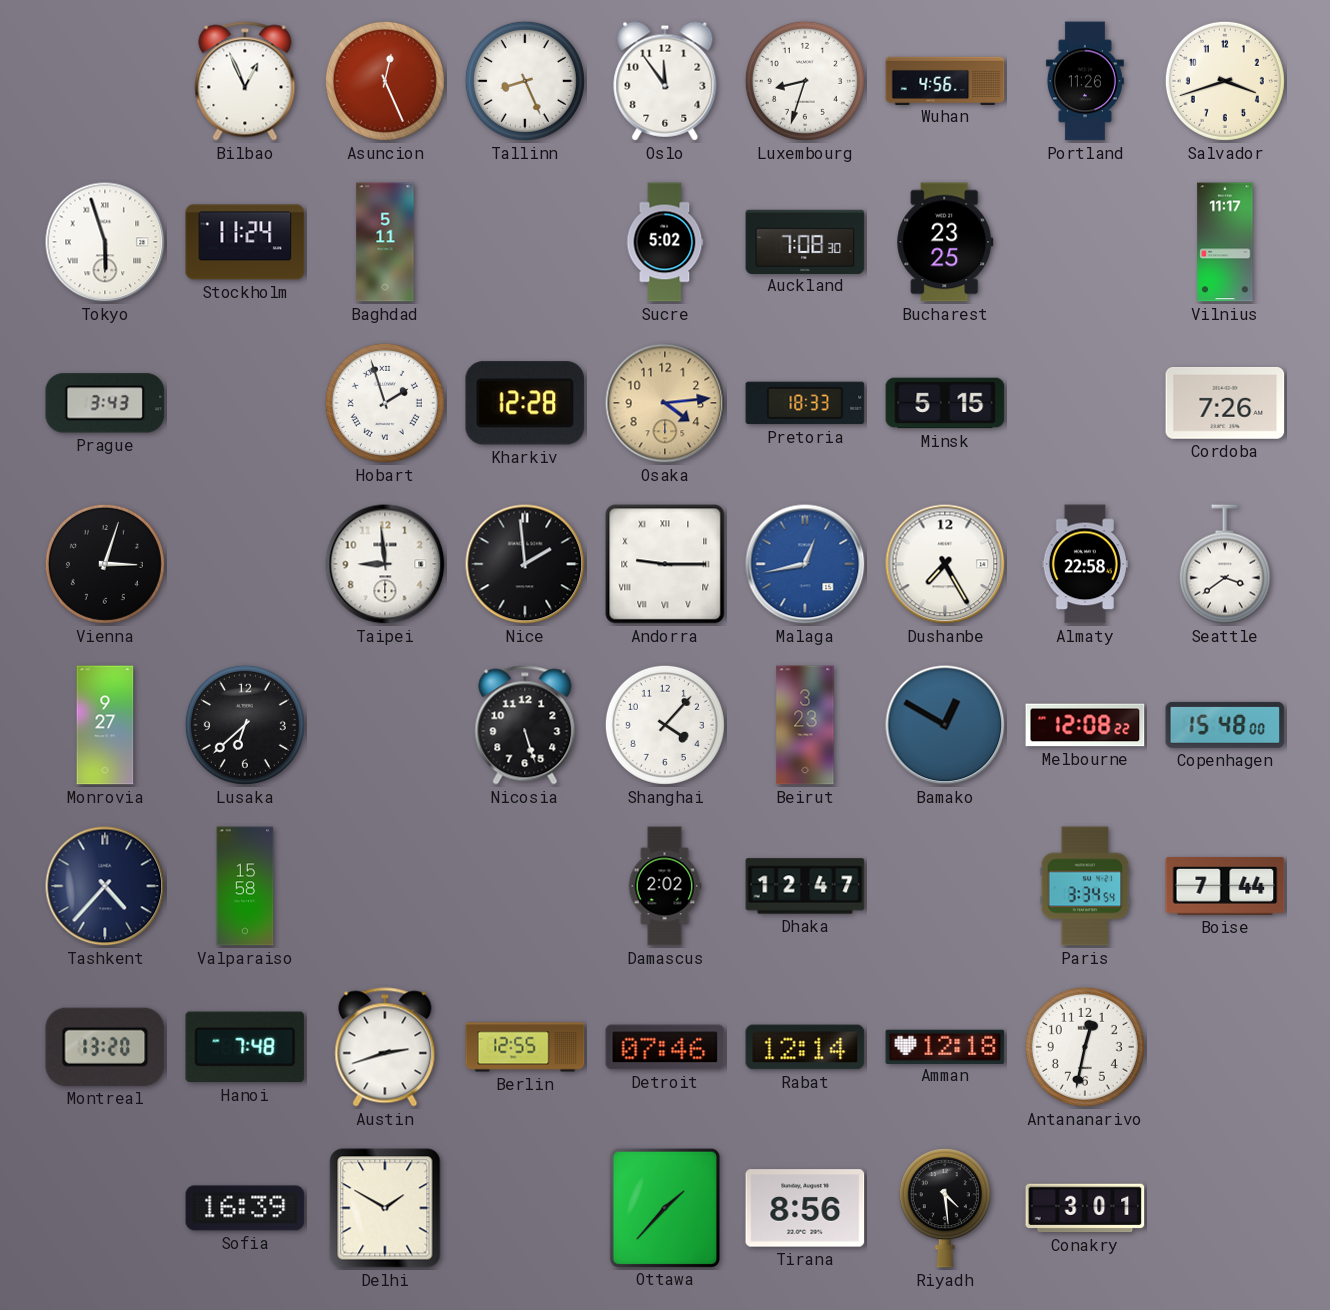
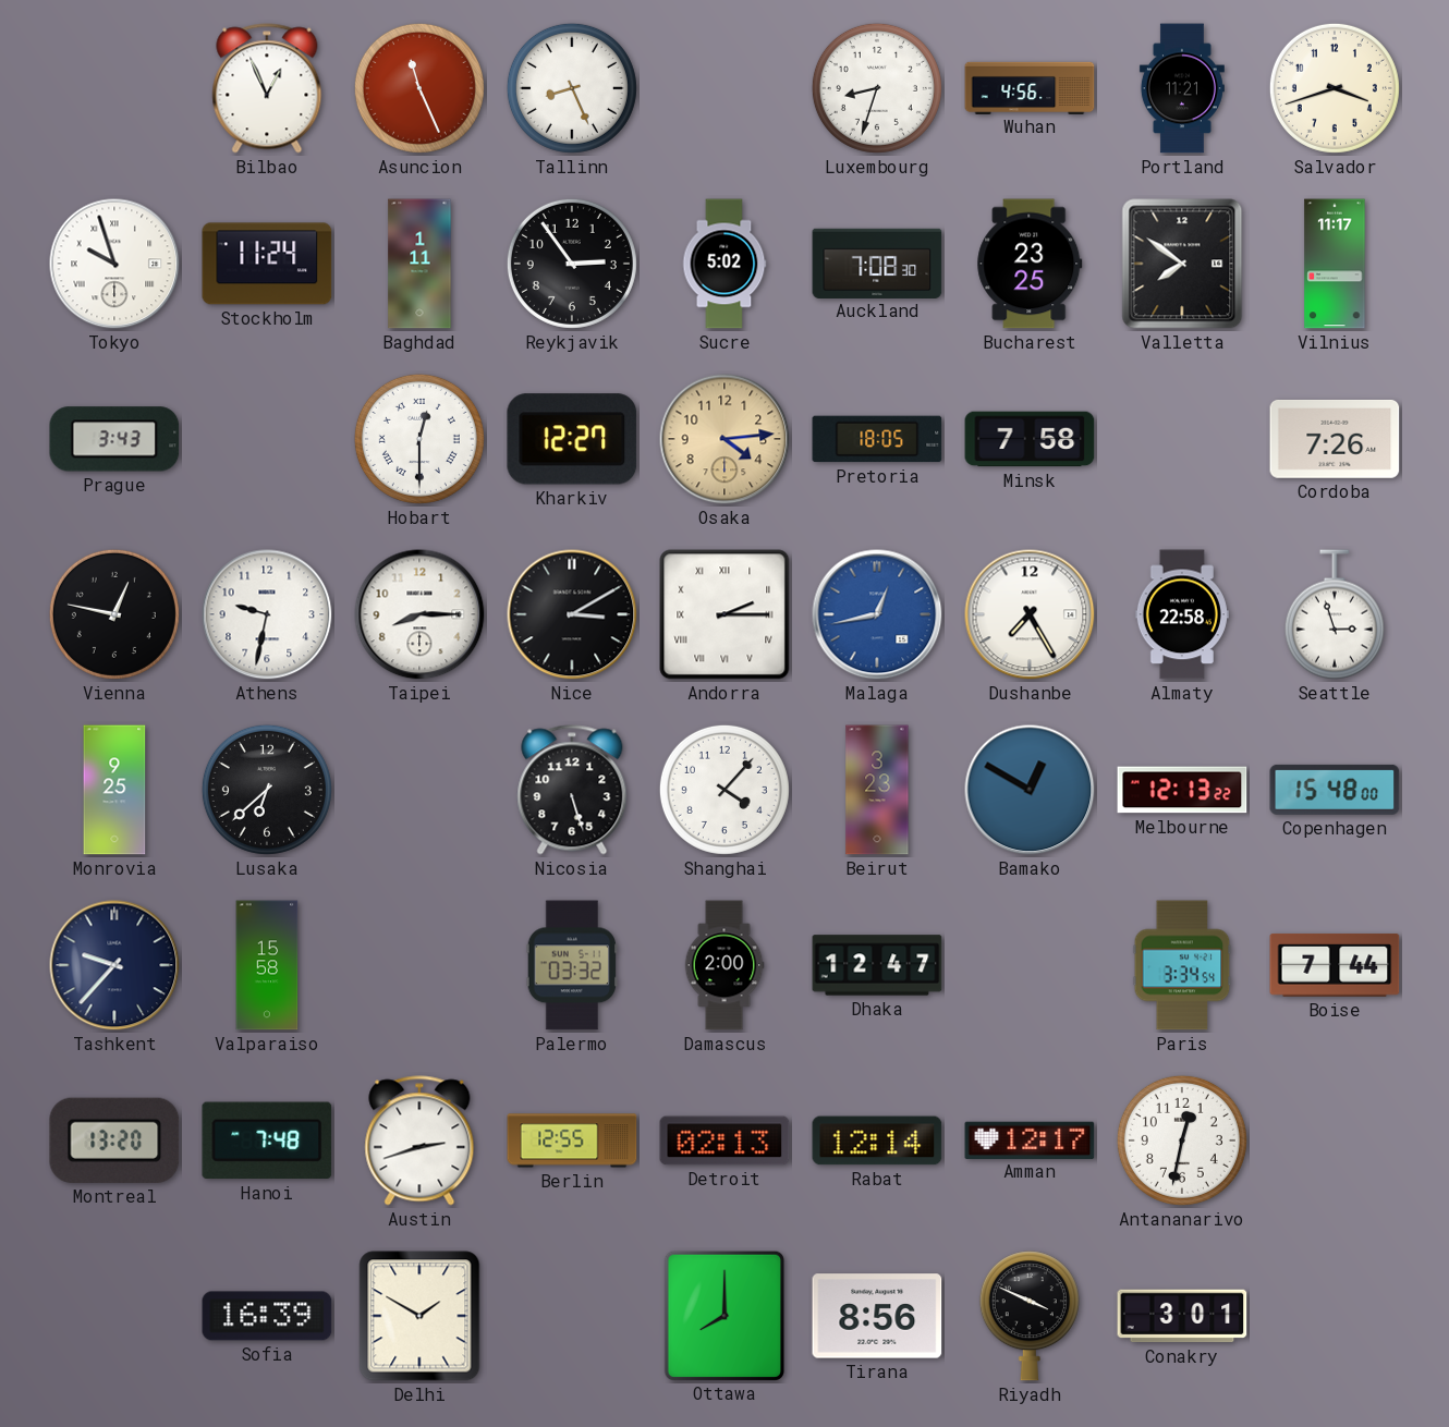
Asuncion: 12:26 -> 11:26
Oslo: 11:54 -> none
Portland: 11:26 -> 11:21
Tokyo: 5:57 -> 9:57
Baghdad: 5:11 -> 1:11
Reykjavik: none -> 2:54
Valletta: none -> 7:51
Hobart: 1:57 -> 12:30
Kharkiv: 12:28 -> 12:27
Pretoria: 18:33 -> 18:05
Minsk: 5:15 -> 7:58
Vienna: 3:03 -> 12:47
Athens: none -> 9:32
Taipei: 8:59 -> 8:15
Nice: 1:59 -> 3:10
Andorra: 9:15 -> 2:15
Seattle: 3:39 -> 2:57
Monrovia: 9:27 -> 9:25
Melbourne: 12:08 -> 12:13
Tashkent: 4:37 -> 9:37
Palermo: none -> 03:32
Damascus: 2:02 -> 2:00
Detroit: 07:46 -> 02:13
Amman: 12:18 -> 12:17
Ottawa: 1:37 -> 8:00
Riyadh: 4:29 -> 3:49
